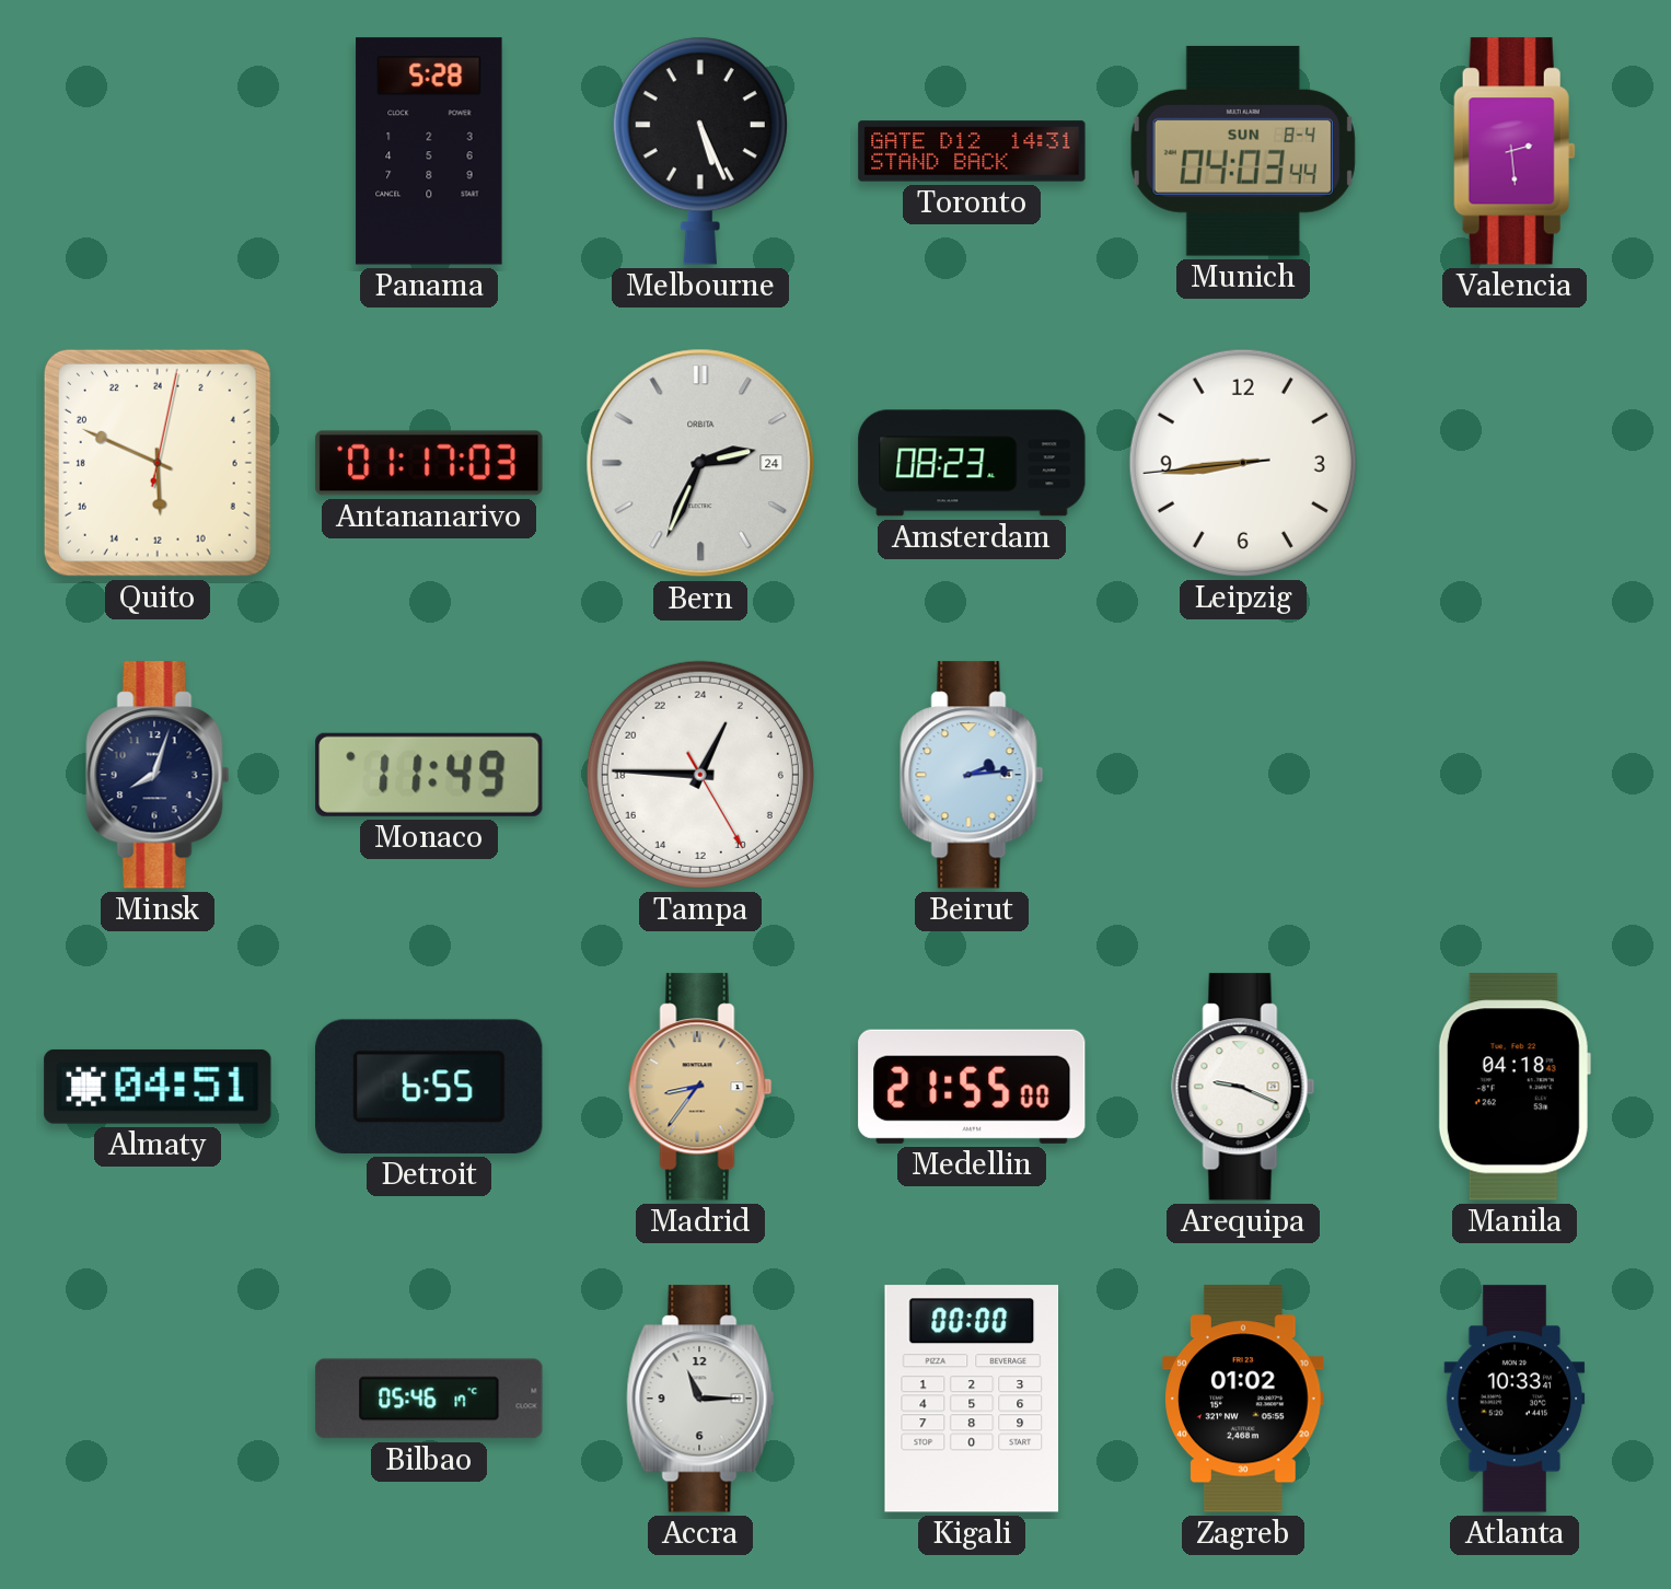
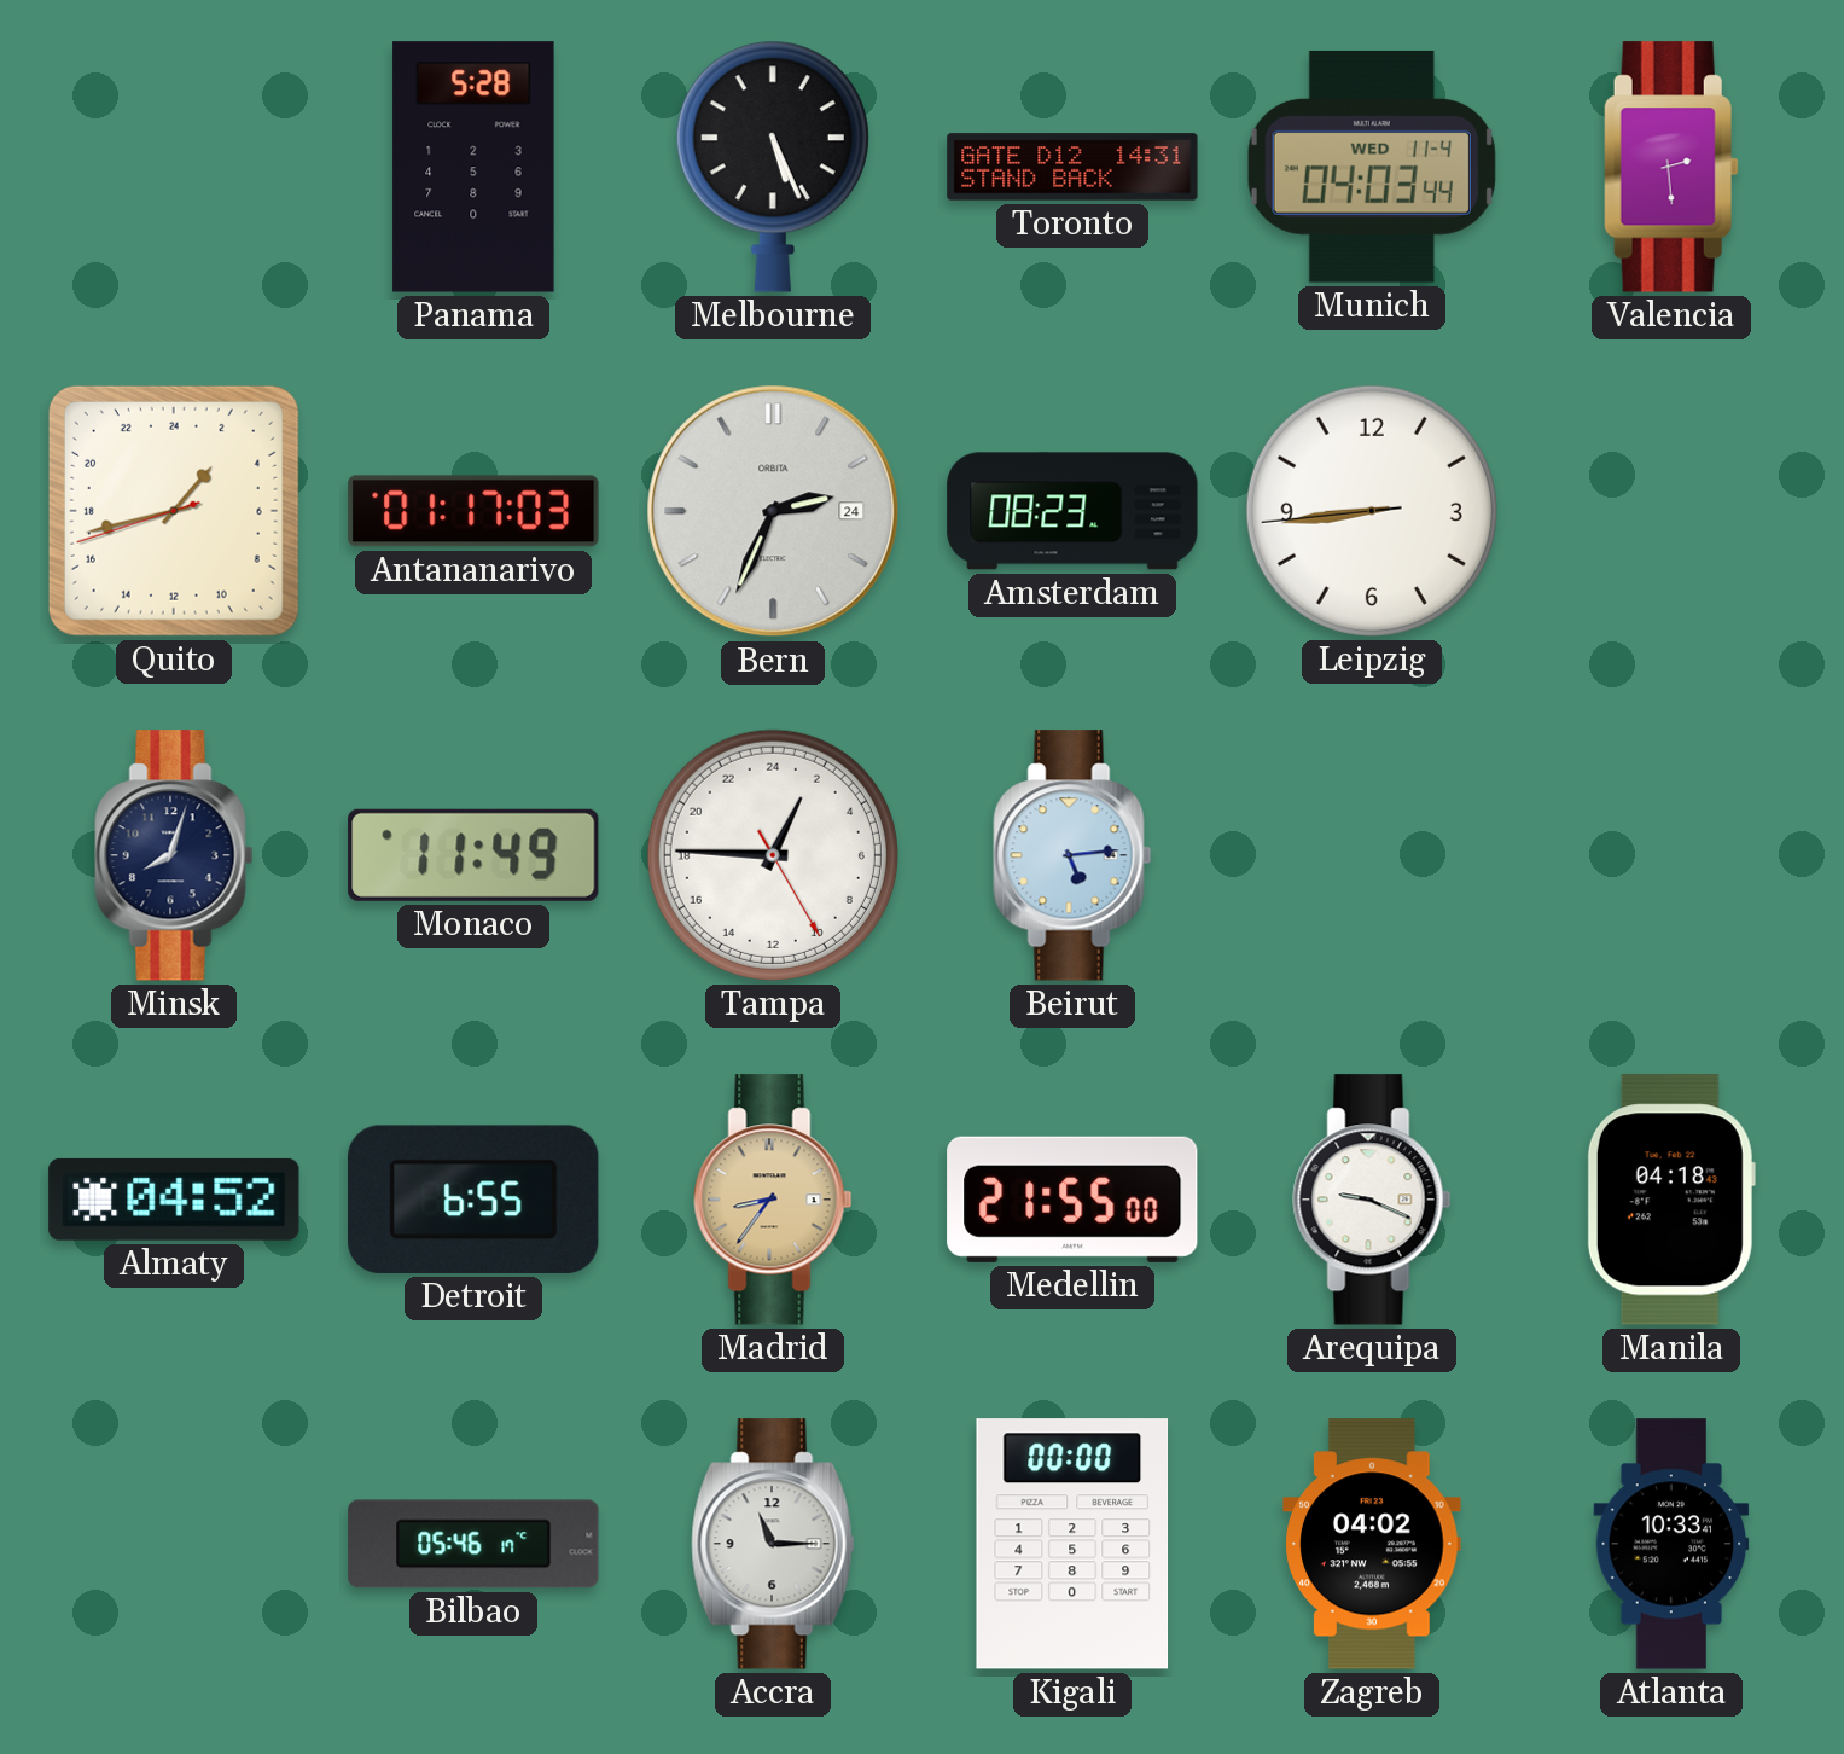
Munich date: SUN 8-4 -> WED 11-4
Quito: 11:49 -> 2:42
Beirut: 2:14 -> 5:14
Almaty: 04:51 -> 04:52
Zagreb: 01:02 -> 04:02
